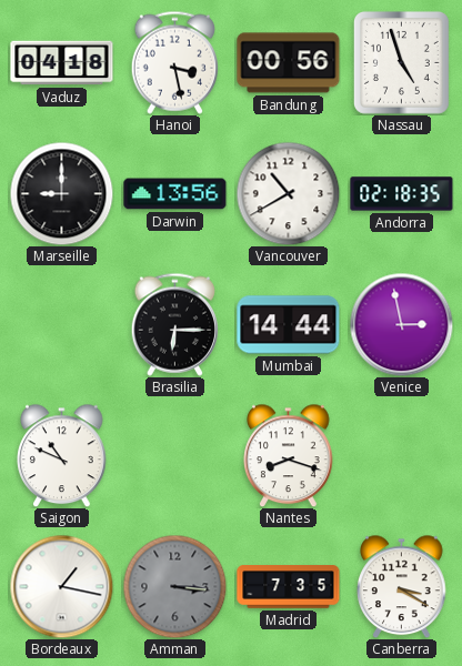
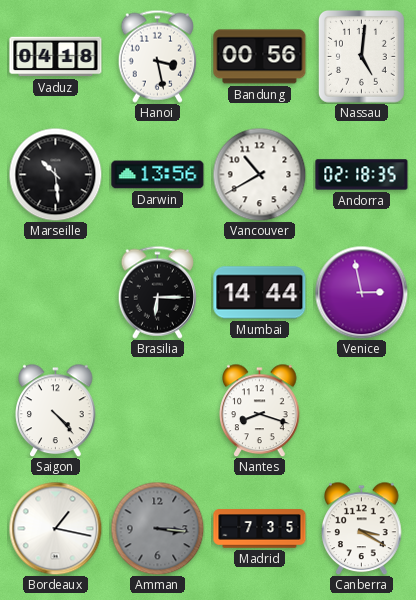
Nassau: 4:57 -> 5:01
Marseille: 9:00 -> 10:29
Saigon: 10:49 -> 4:23
